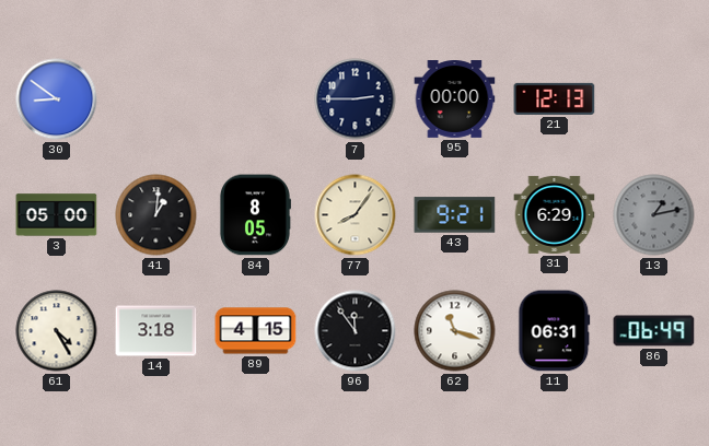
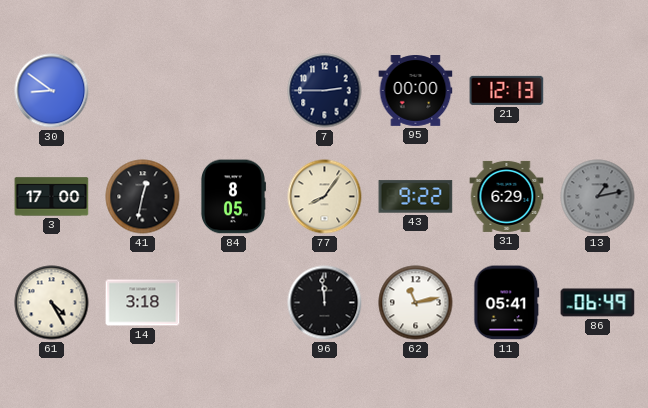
3: 05:00 -> 17:00
41: 1:01 -> 12:32
43: 9:21 -> 9:22
89: 4:15 -> none
96: 11:54 -> 11:59
62: 11:18 -> 11:13
11: 06:31 -> 05:41
